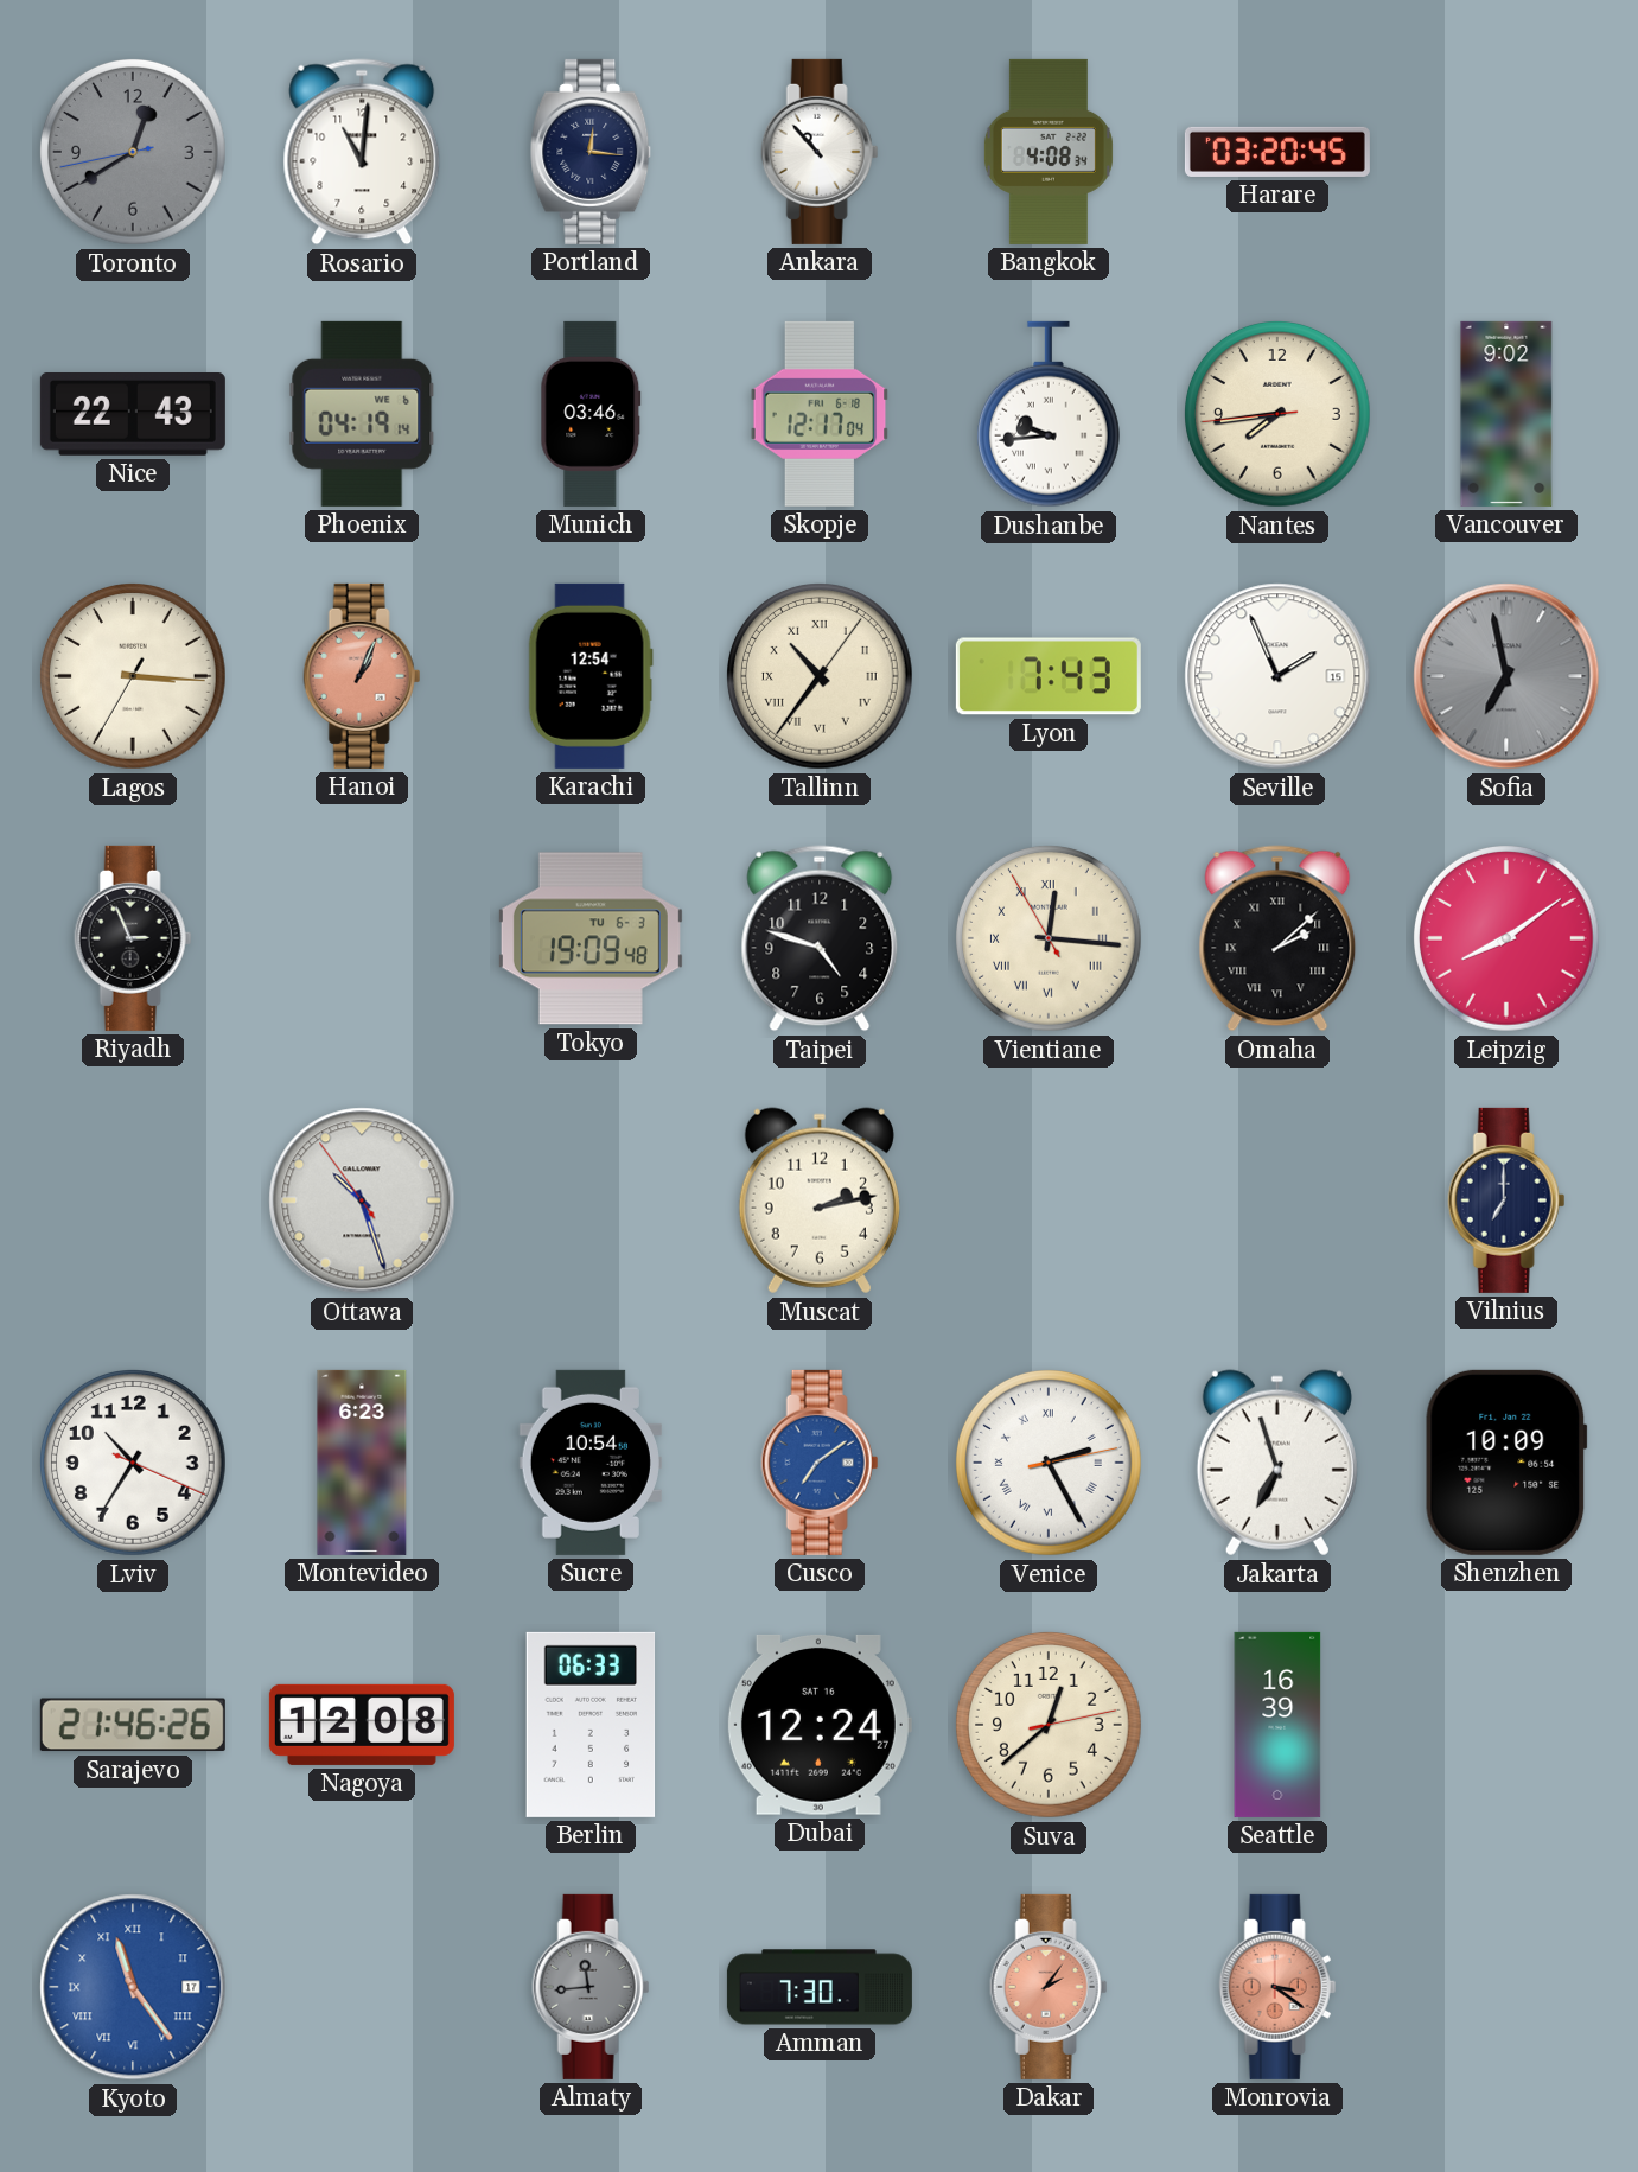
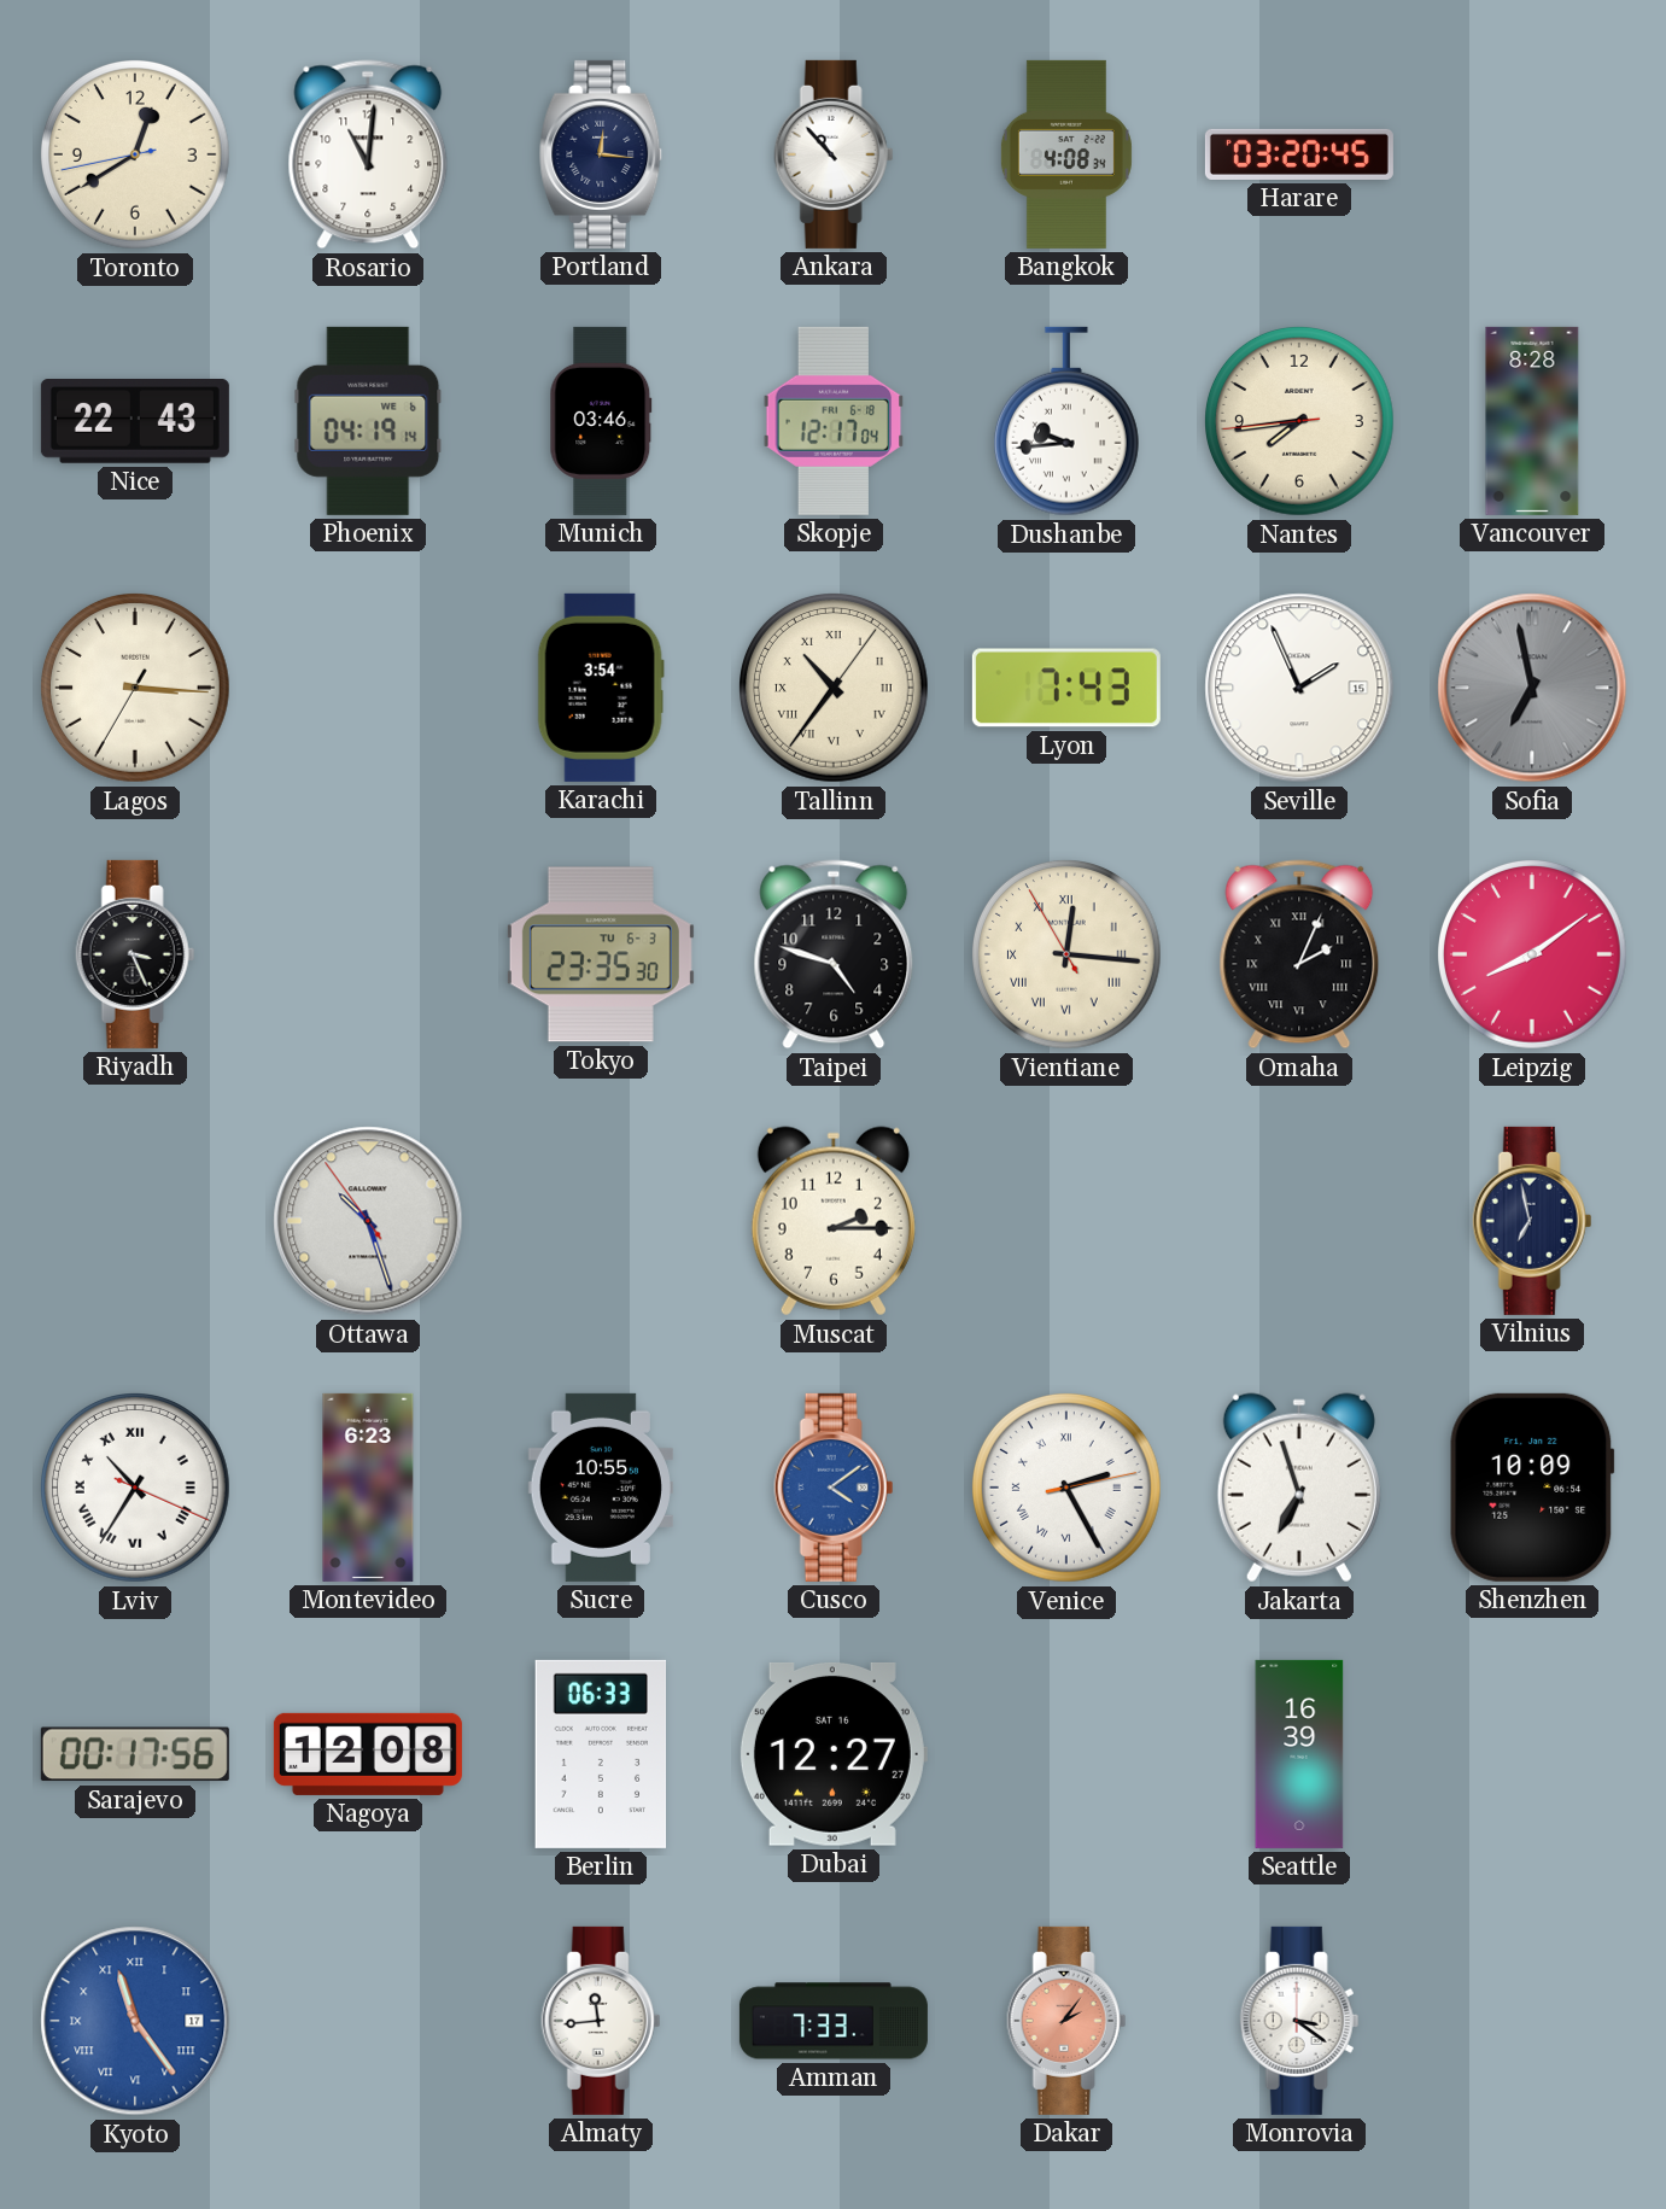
Toronto dial: grey -> cream
Vancouver: 9:02 -> 8:28
Hanoi: 1:04 -> none
Karachi: 12:54 -> 3:54
Riyadh: 2:56 -> 3:26
Tokyo: 19:09 -> 23:35
Omaha: 2:08 -> 2:04
Muscat: 2:13 -> 2:15
Vilnius: 7:00 -> 6:58
Lviv numerals: Arabic -> Roman
Sucre: 10:54 -> 10:55
Cusco: 7:09 -> 4:09
Sarajevo: 21:46 -> 00:17
Dubai: 12:24 -> 12:27
Suva: 12:38 -> none
Almaty dial: grey -> white
Amman: 7:30 -> 7:33
Monrovia dial: salmon -> white
